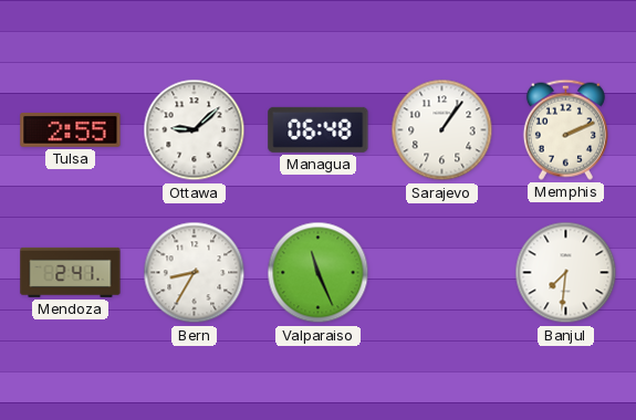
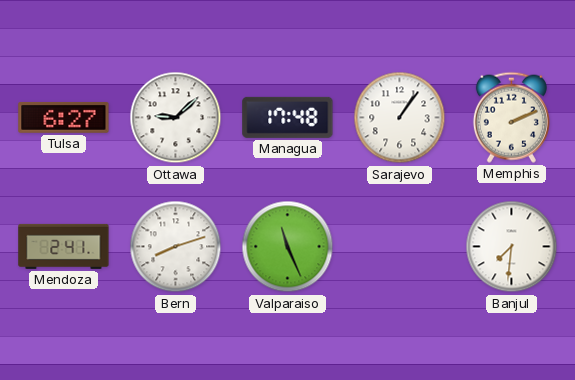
Tulsa: 2:55 -> 6:27
Managua: 06:48 -> 17:48
Bern: 8:35 -> 8:12
